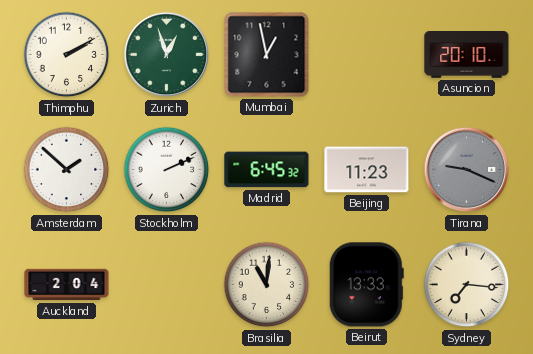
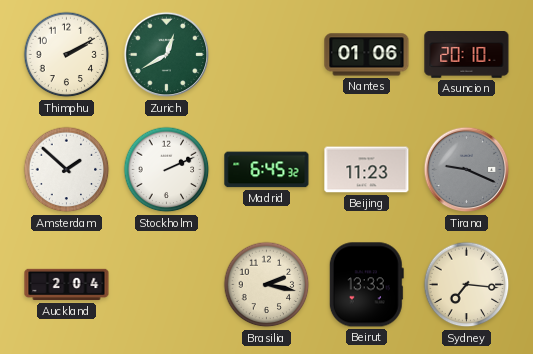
Zurich: 12:57 -> 12:40
Mumbai: 12:58 -> none
Nantes: none -> 01:06
Brasilia: 11:01 -> 2:17
